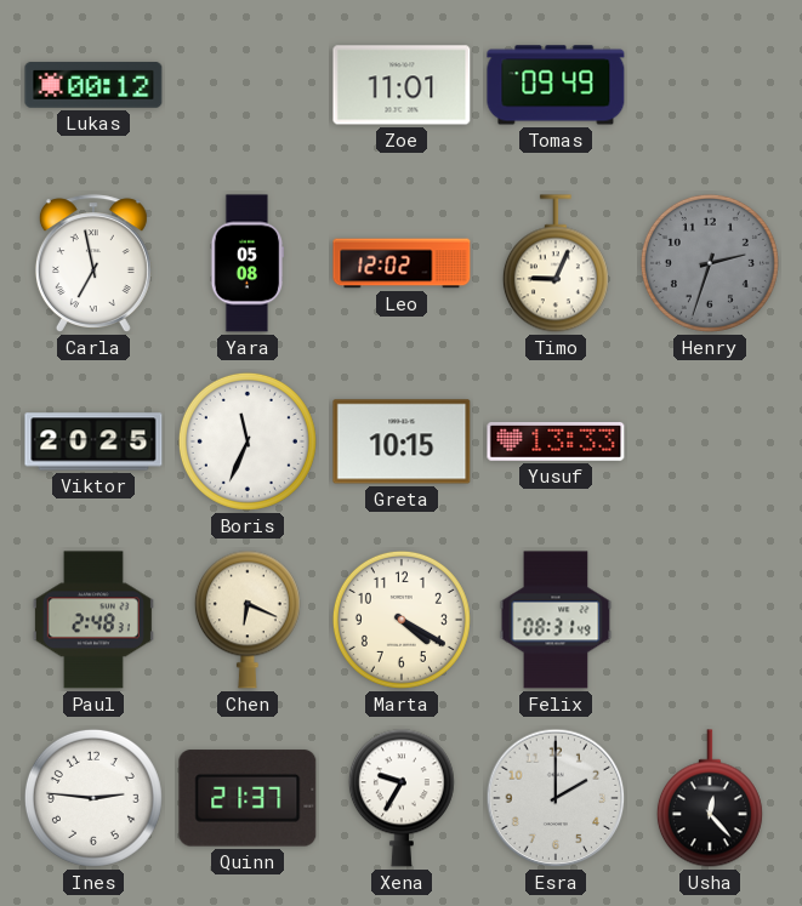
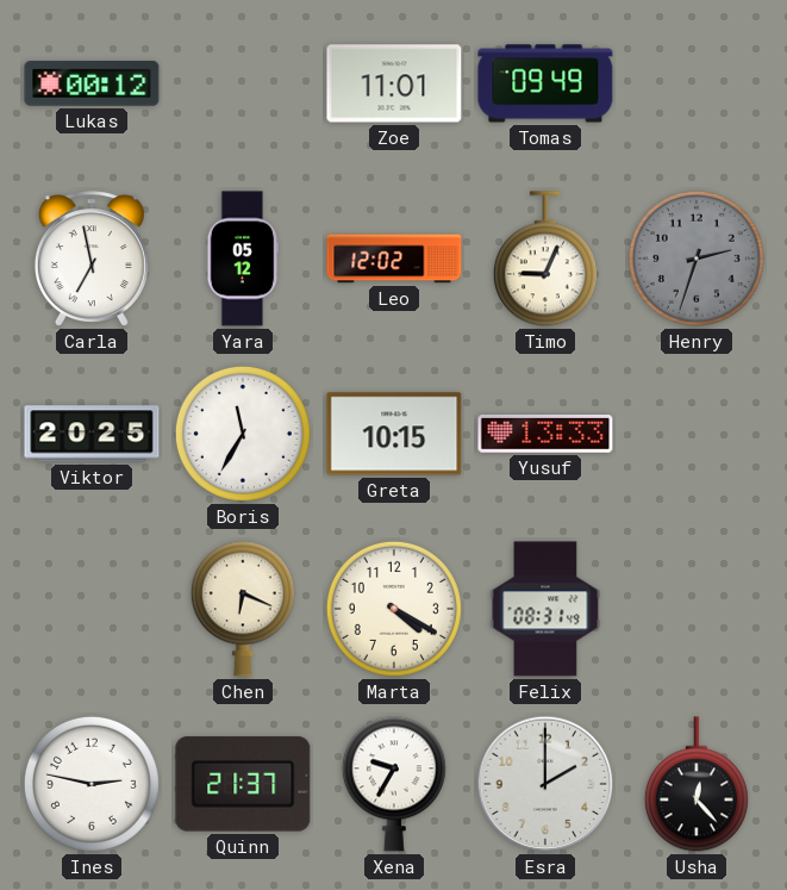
Yara: 05:08 -> 05:12
Boris: 11:34 -> 11:35
Paul: 2:48 -> none
Ines: 2:46 -> 2:47
